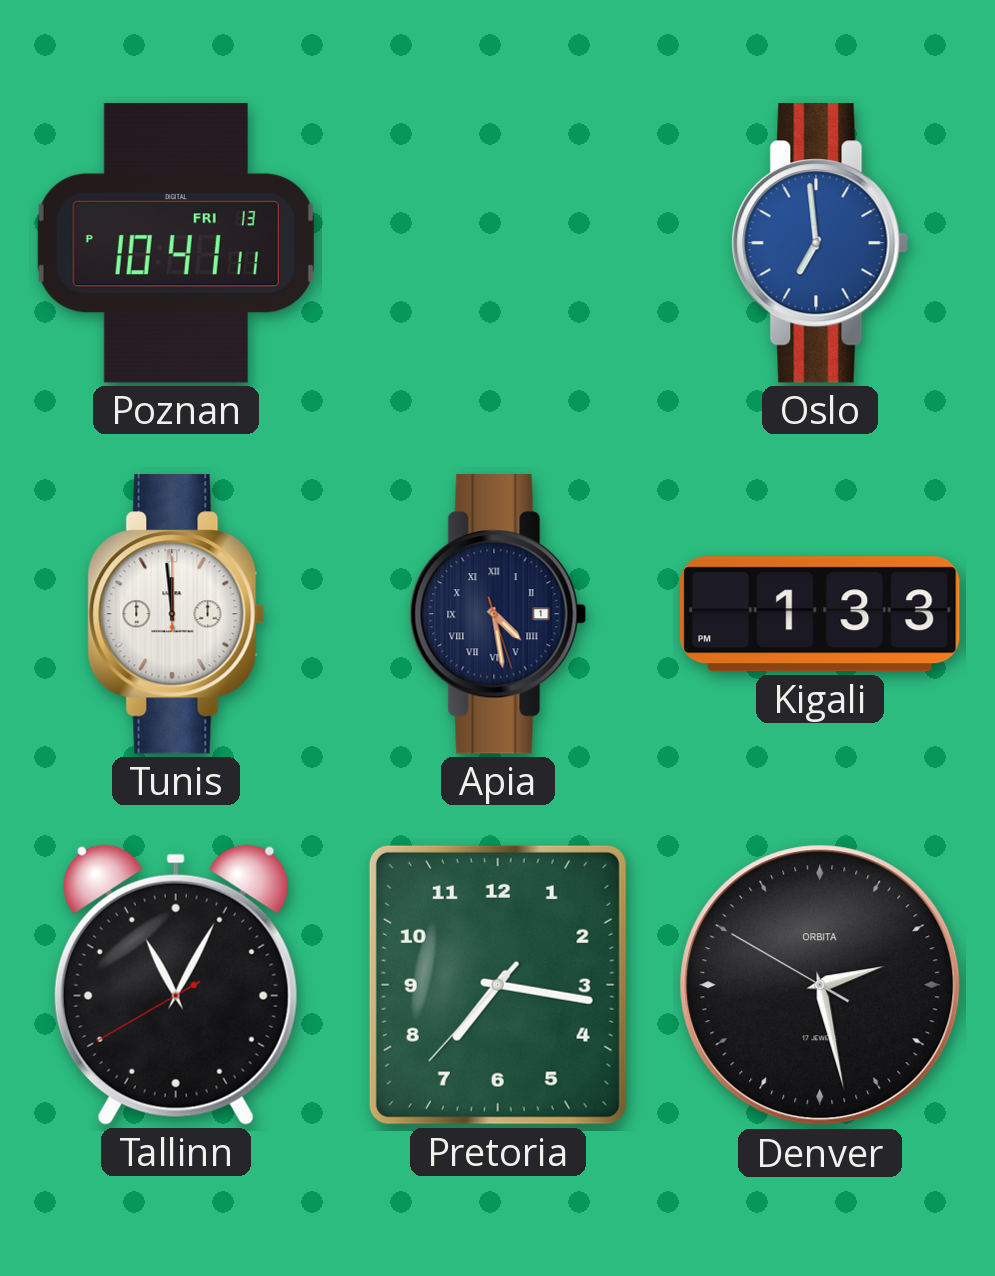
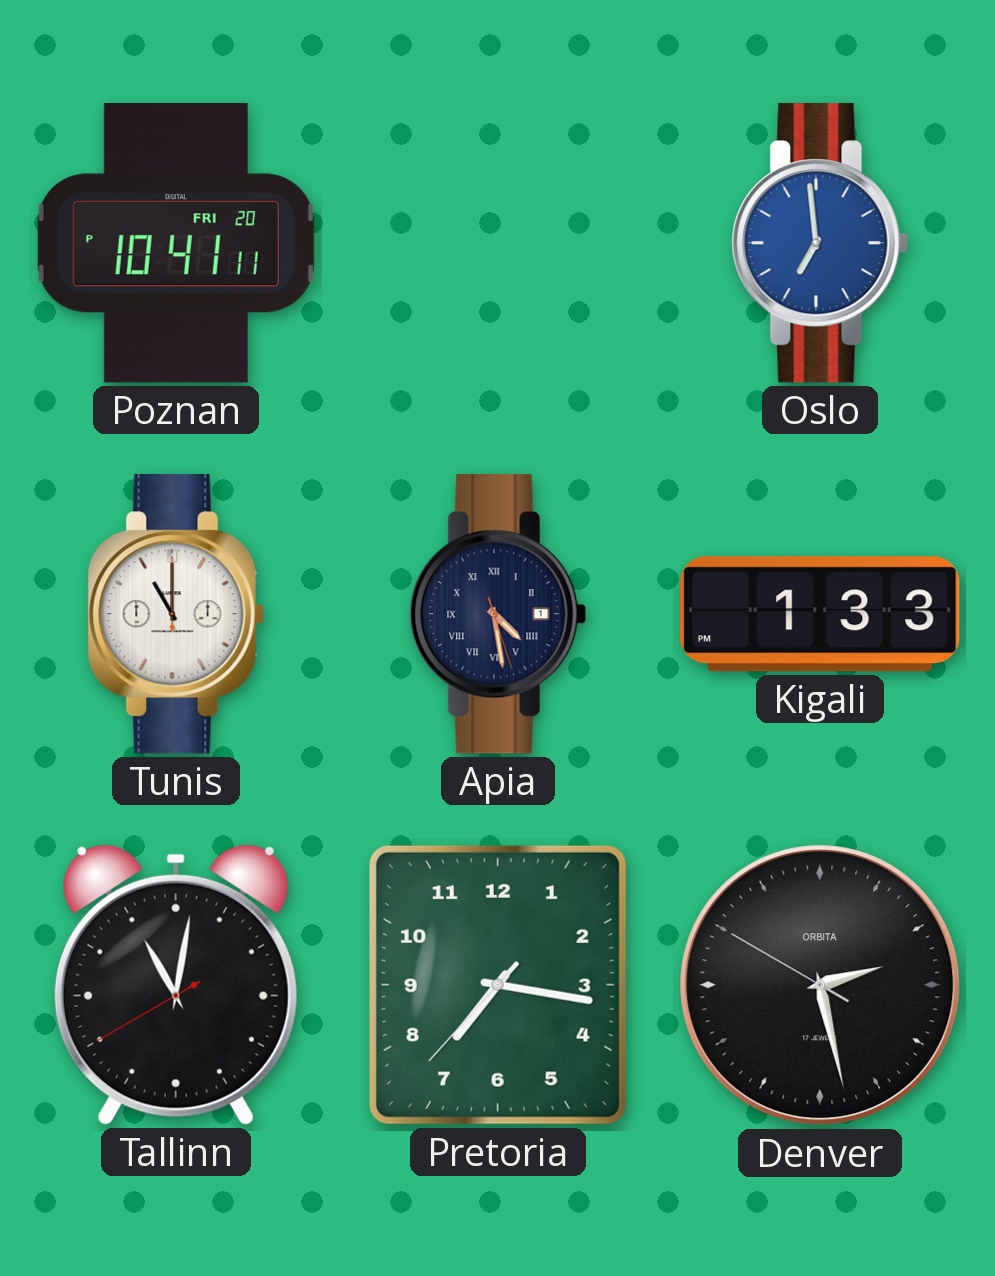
Poznan date: FRI 13 -> FRI 20
Tunis: 11:59 -> 11:00
Tallinn: 11:04 -> 11:01
